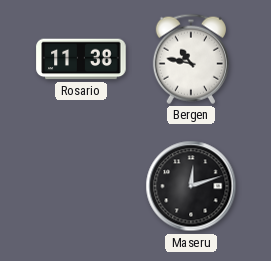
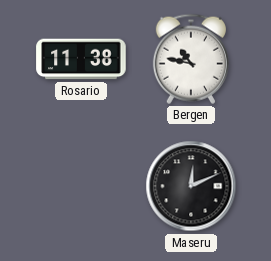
Maseru: 12:12 -> 12:11
